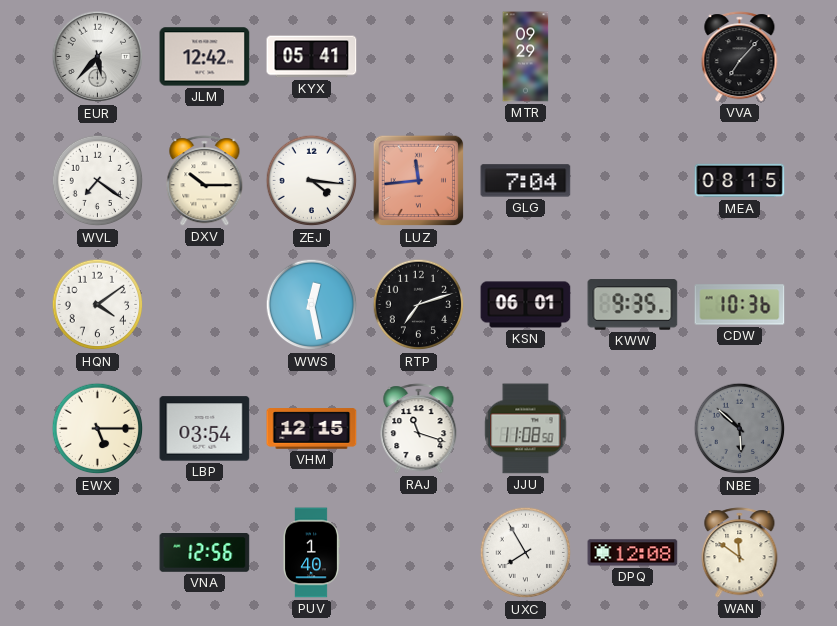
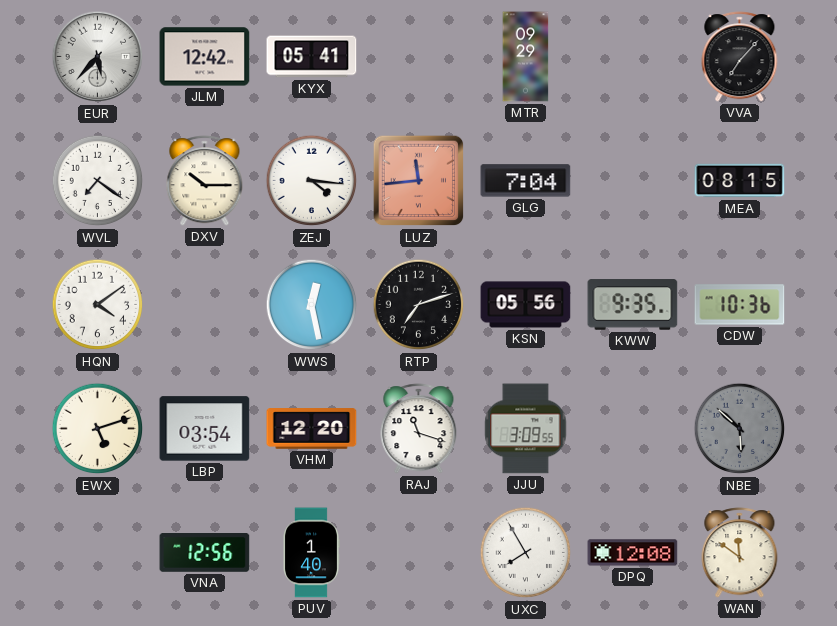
KSN: 06:01 -> 05:56
EWX: 5:15 -> 5:12
VHM: 12:15 -> 12:20
JJU: 11:08 -> 3:09
